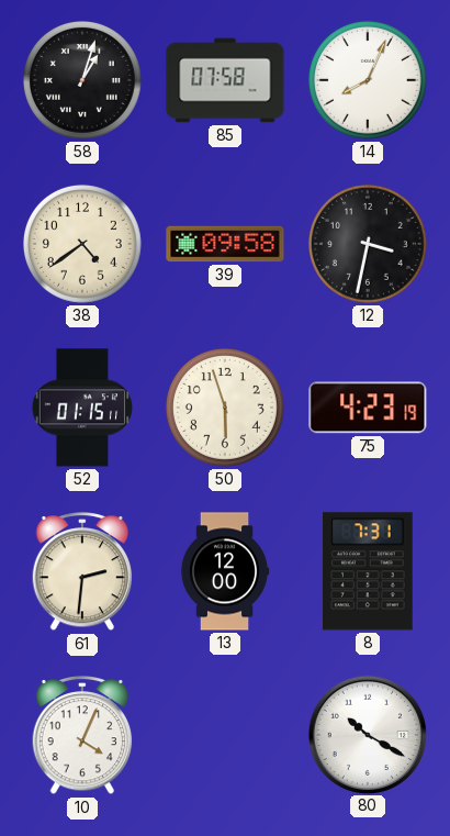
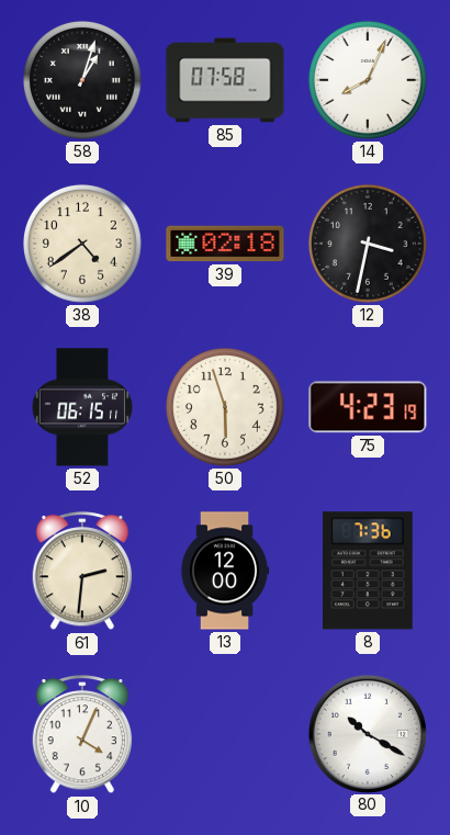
39: 09:58 -> 02:18
52: 01:15 -> 06:15
8: 7:31 -> 7:36
